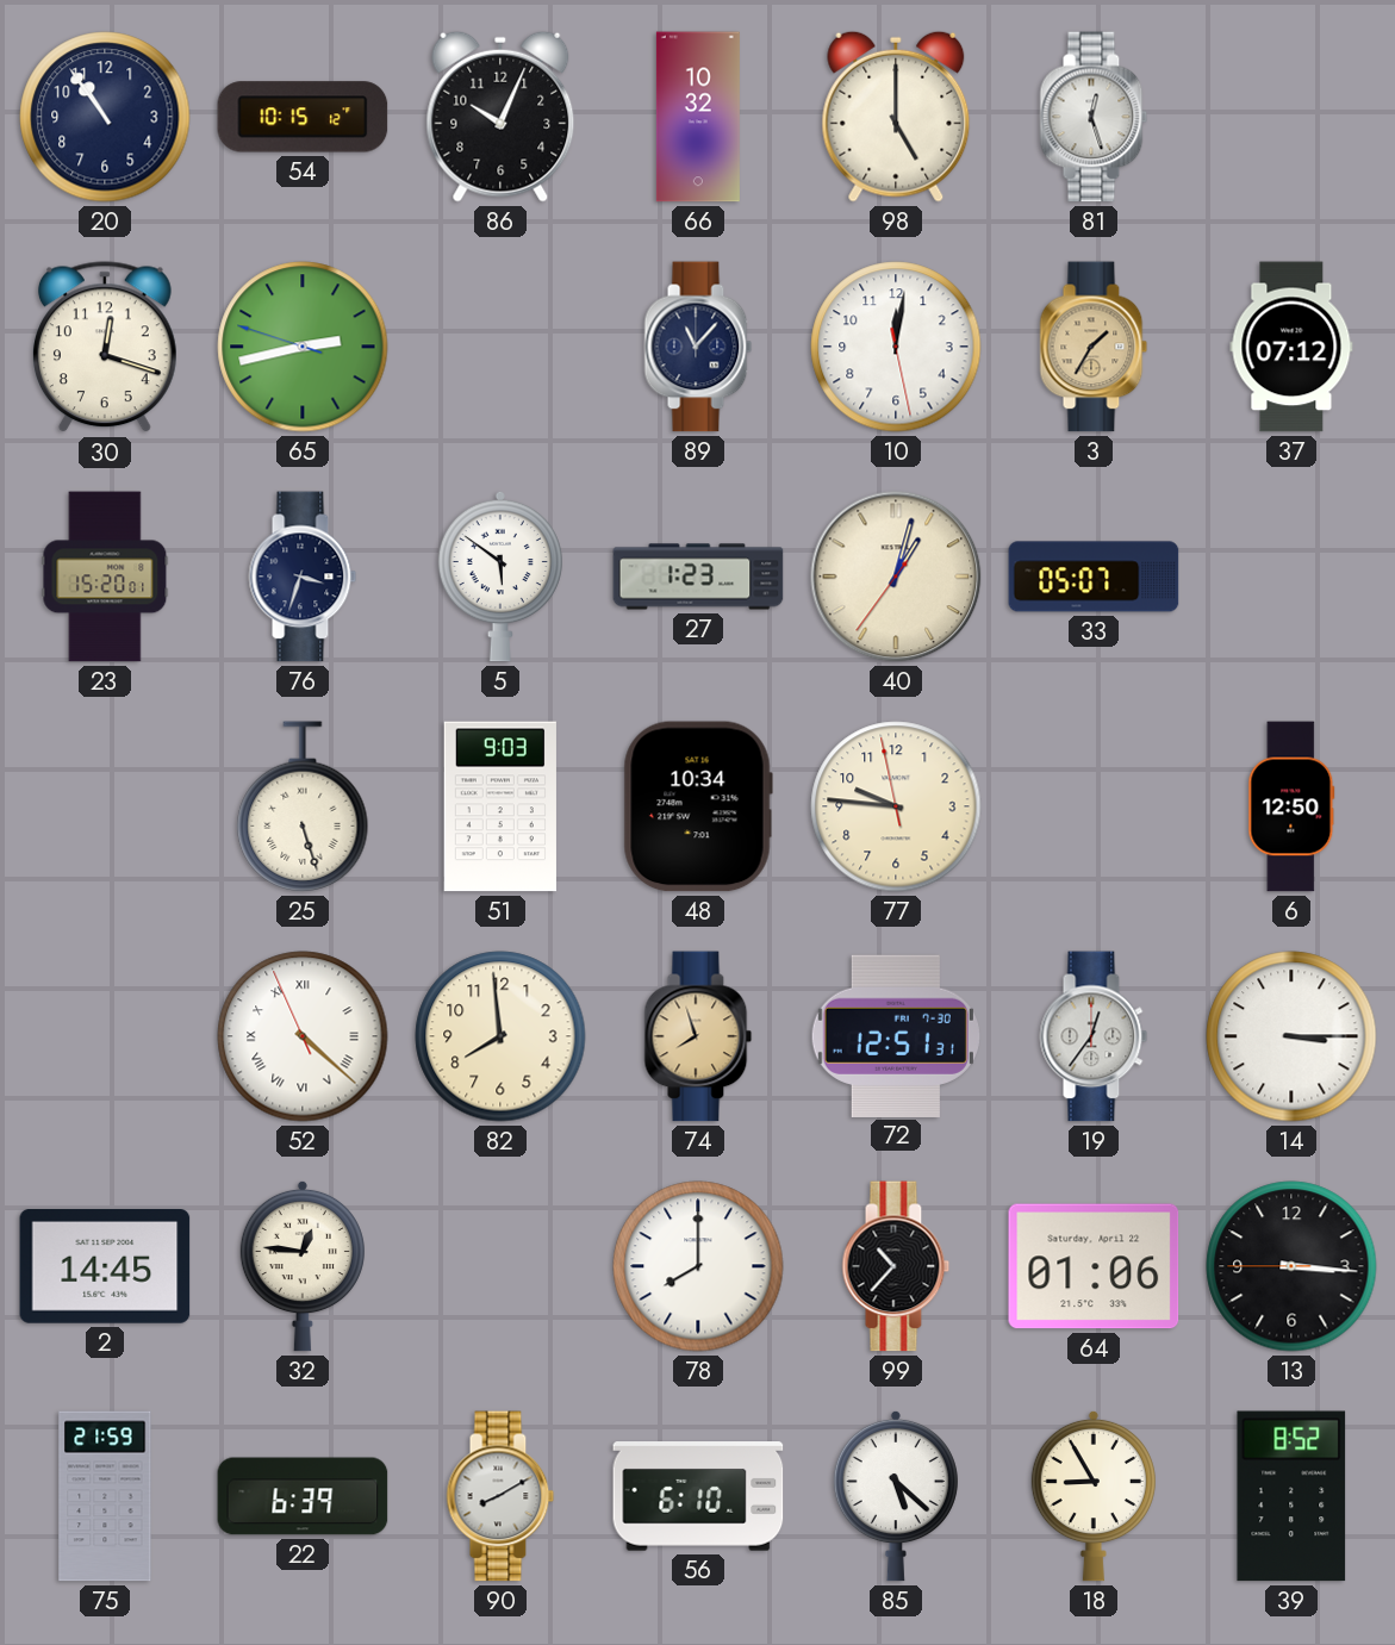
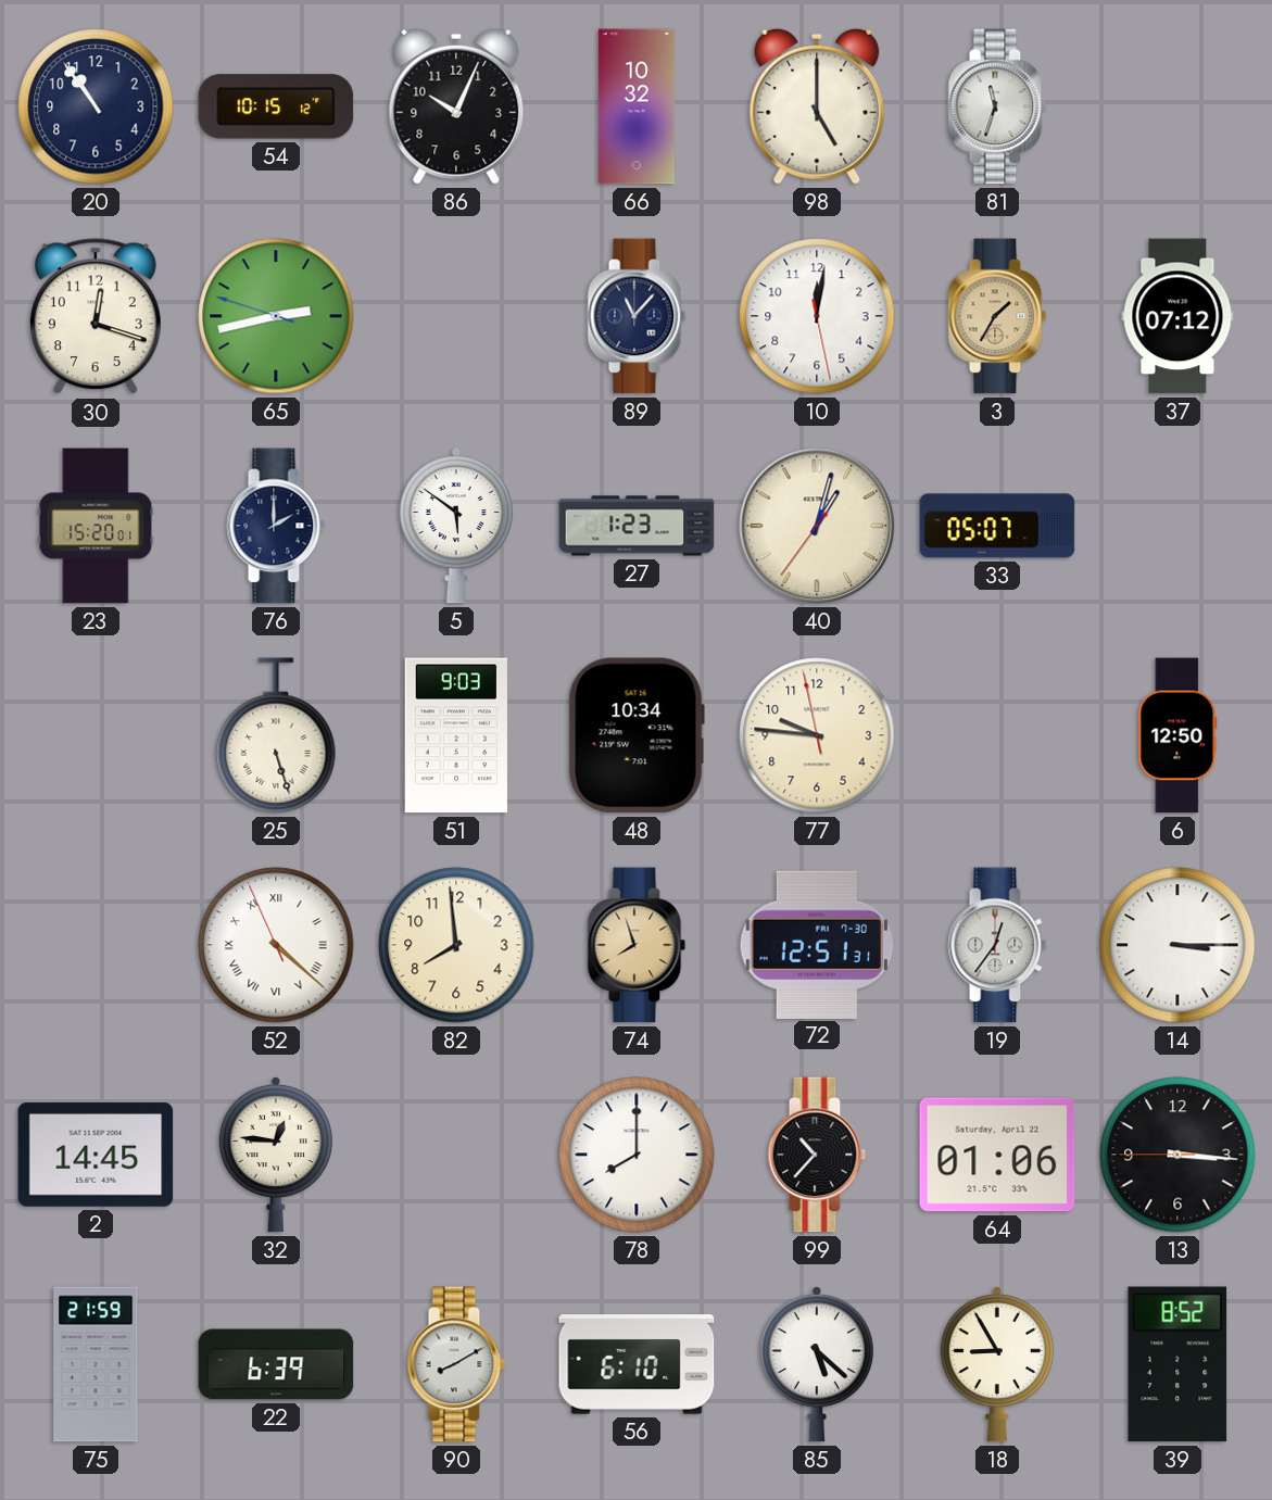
81: 12:27 -> 11:33
76: 3:33 -> 2:00
